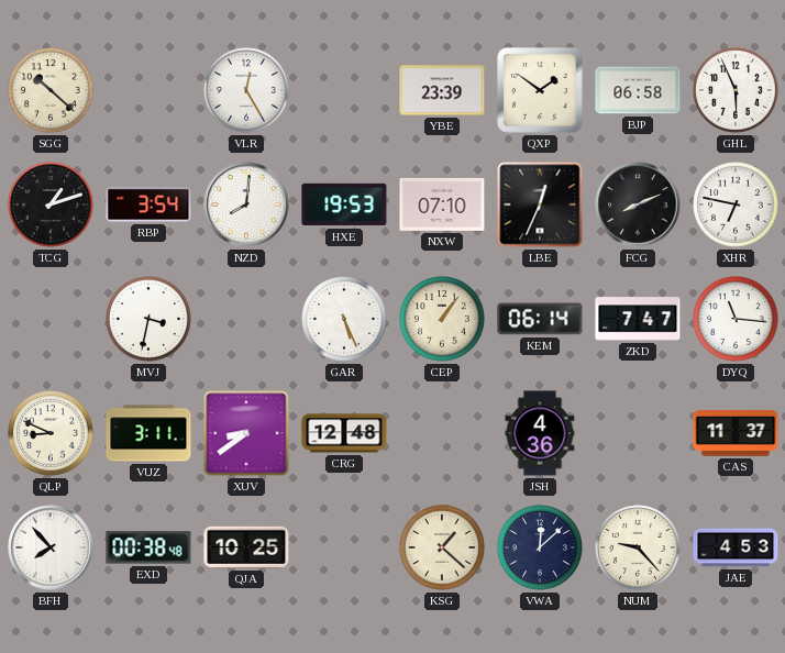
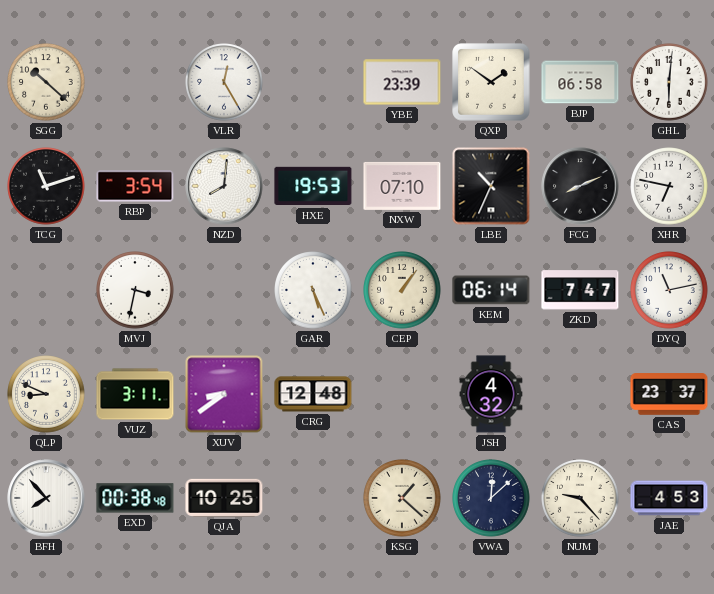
GHL: 5:56 -> 6:01
TCG: 1:12 -> 11:12
LBE: 12:34 -> 10:34
DYQ: 11:16 -> 11:13
JSH: 4:36 -> 4:32
CAS: 11:37 -> 23:37
